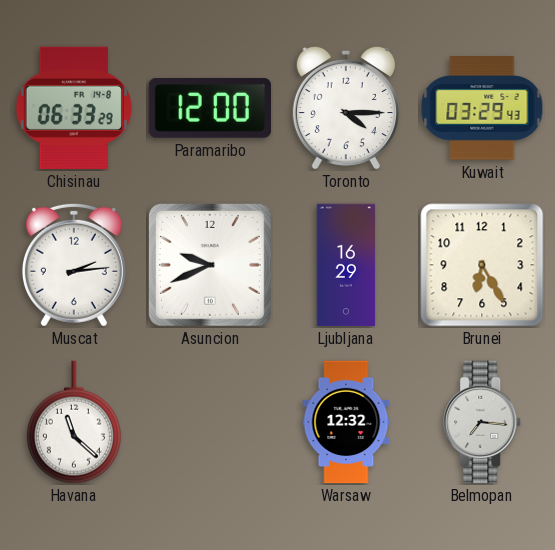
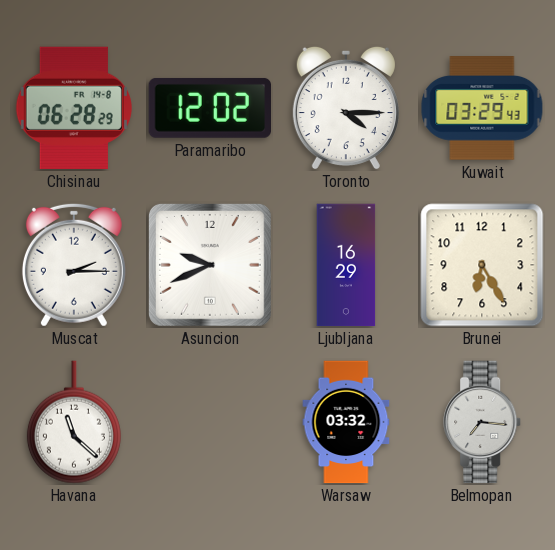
Chisinau: 06:33 -> 06:28
Paramaribo: 12:00 -> 12:02
Muscat: 2:14 -> 2:15
Warsaw: 12:32 -> 03:32
